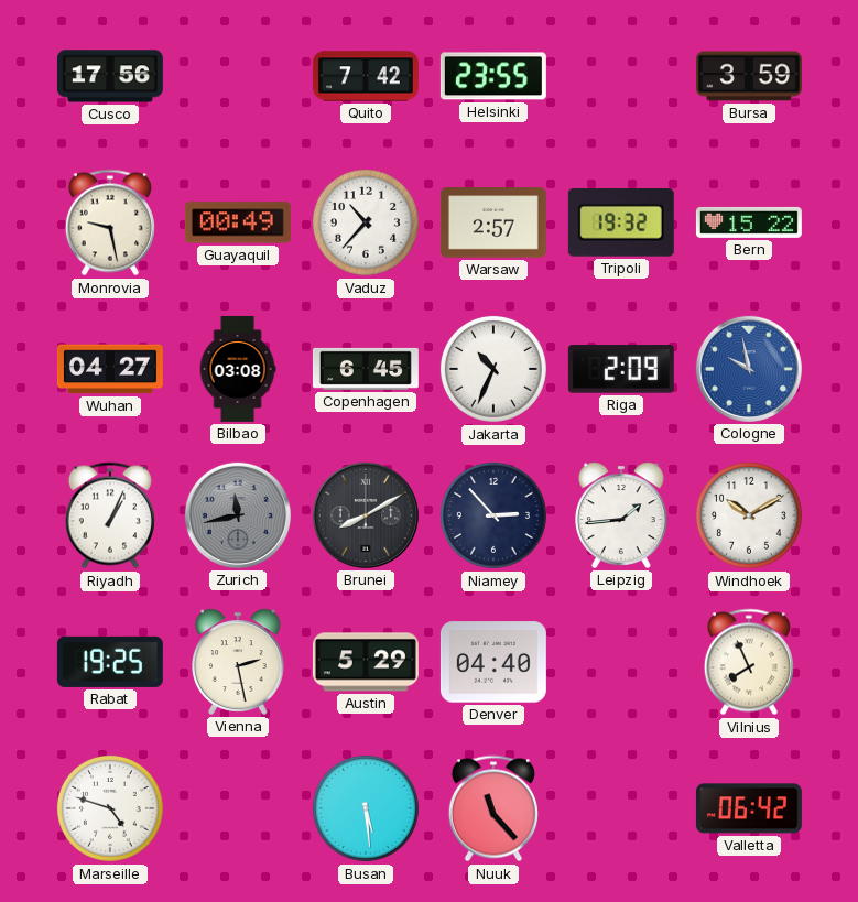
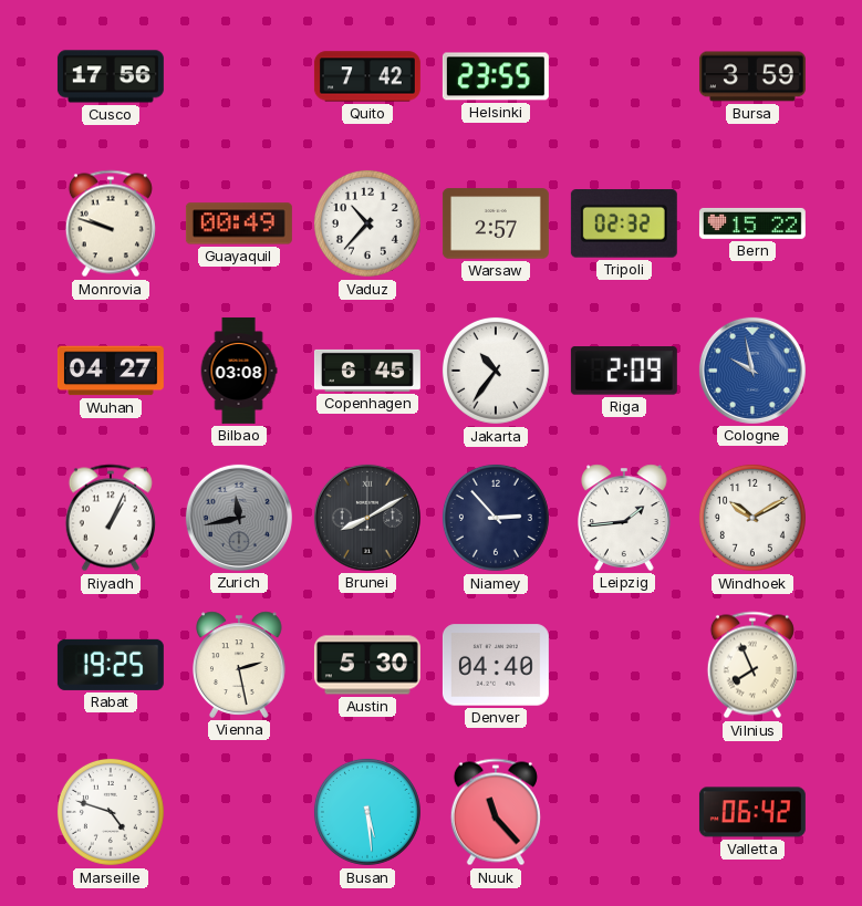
Monrovia: 9:28 -> 9:48
Tripoli: 19:32 -> 02:32
Jakarta: 10:34 -> 10:36
Austin: 5:29 -> 5:30
